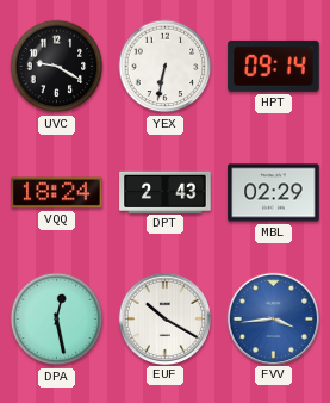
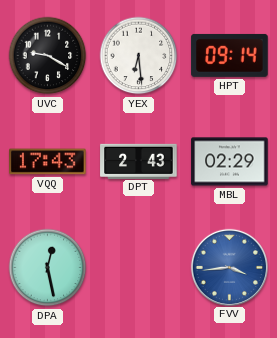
YEX: 6:32 -> 6:29
VQQ: 18:24 -> 17:43
EUF: 10:20 -> none
